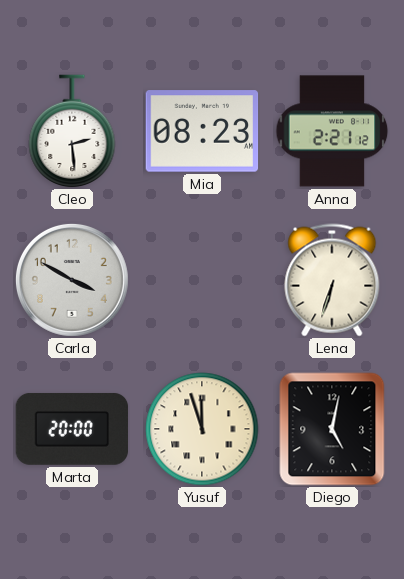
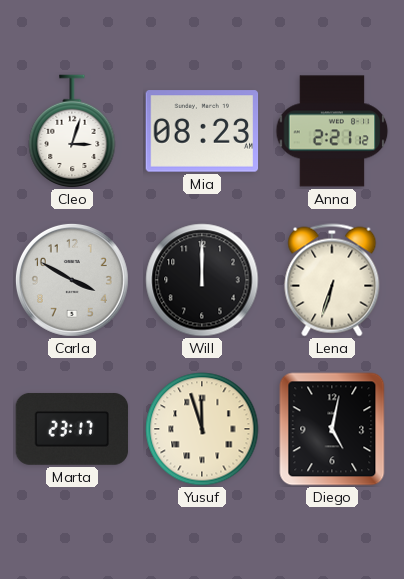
Cleo: 2:29 -> 3:03
Will: none -> 12:00
Marta: 20:00 -> 23:17
